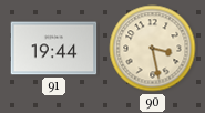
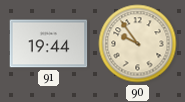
90: 3:28 -> 9:54
